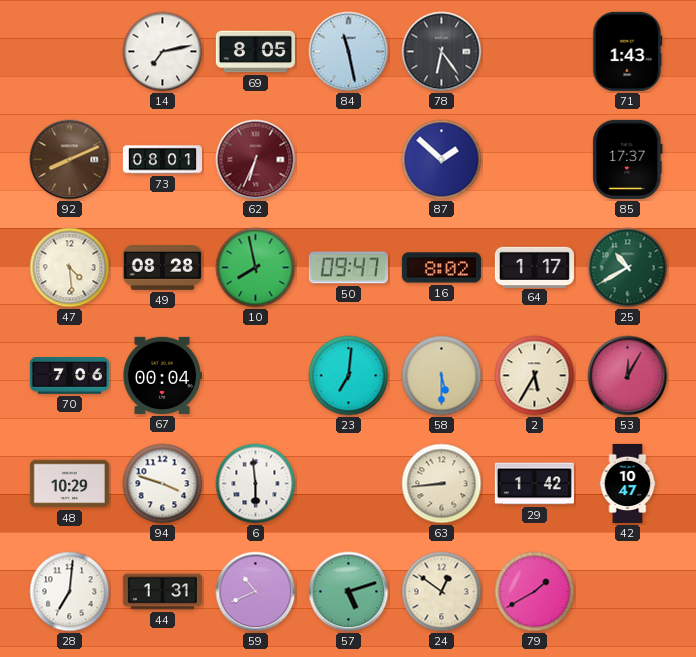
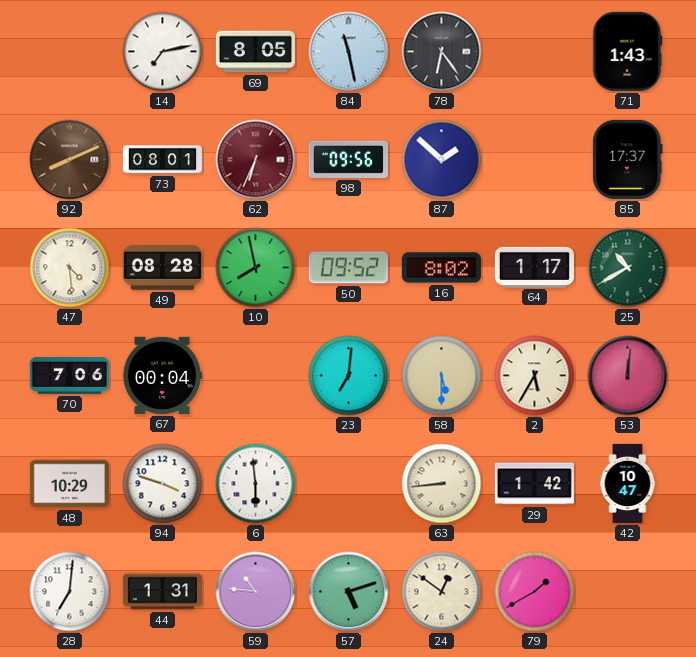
98: none -> 09:56
50: 09:47 -> 09:52
53: 12:05 -> 12:01
59: 10:41 -> 10:46
